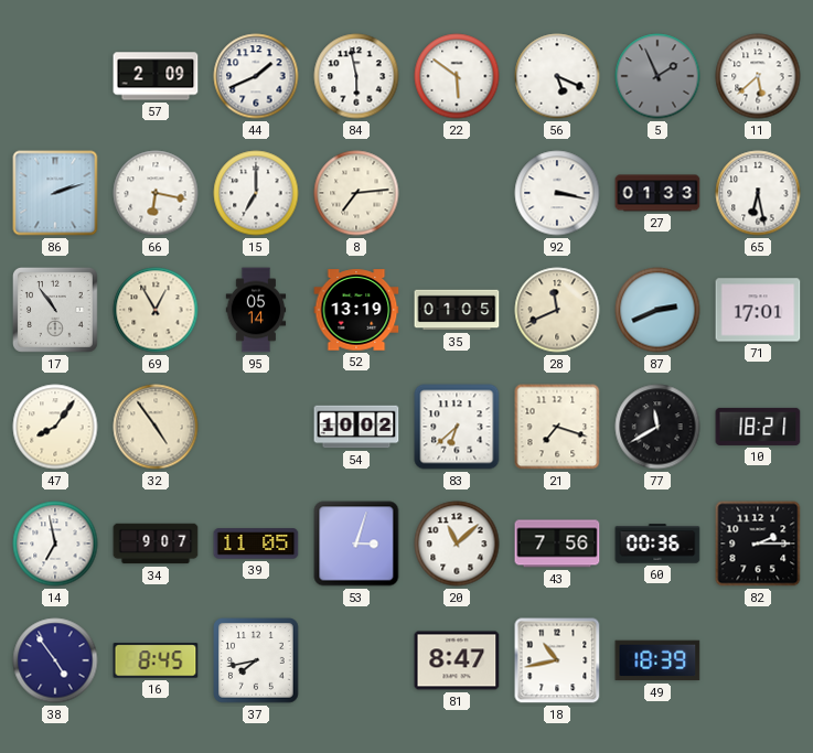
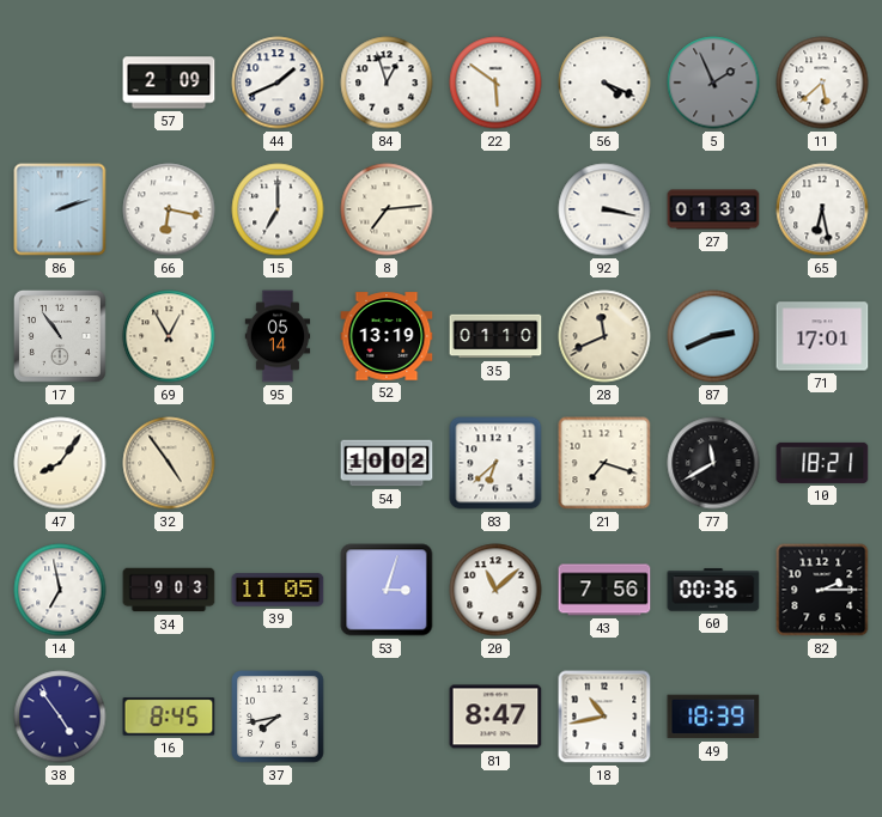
84: 5:58 -> 12:57
56: 5:19 -> 4:19
35: 01:05 -> 01:10
34: 9:07 -> 9:03
